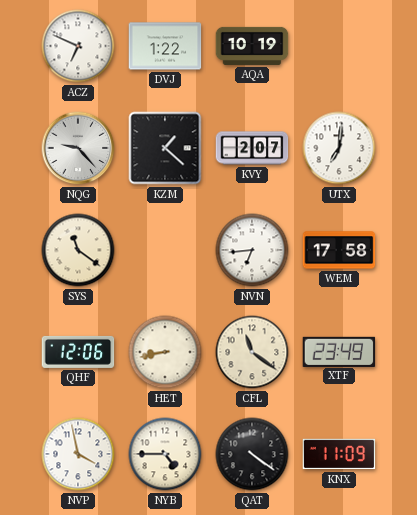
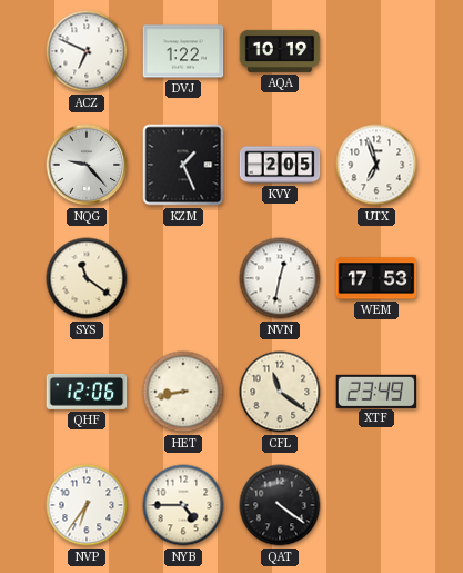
KZM: 1:22 -> 1:26
KVY: 2:07 -> 2:05
UTX: 7:01 -> 6:57
NVN: 6:44 -> 12:32
WEM: 17:58 -> 17:53
NVP: 3:58 -> 6:36
KNX: 11:09 -> none
